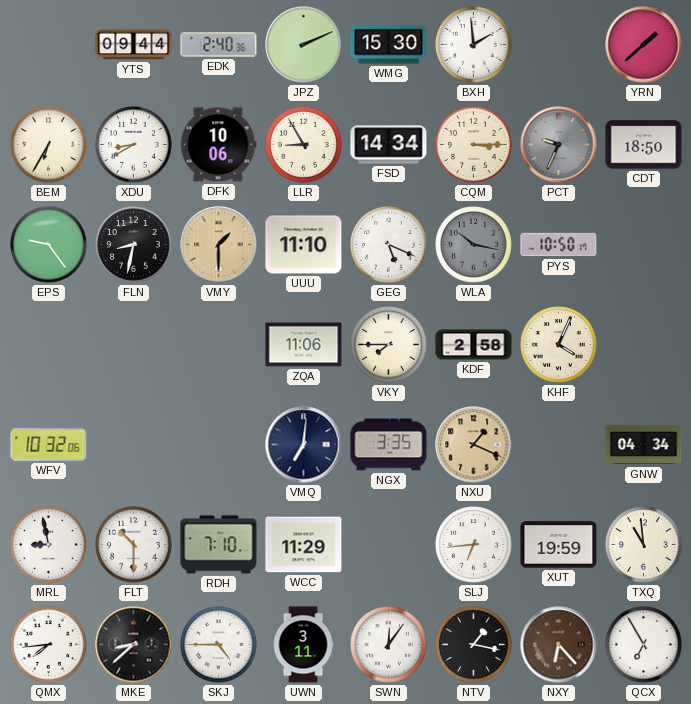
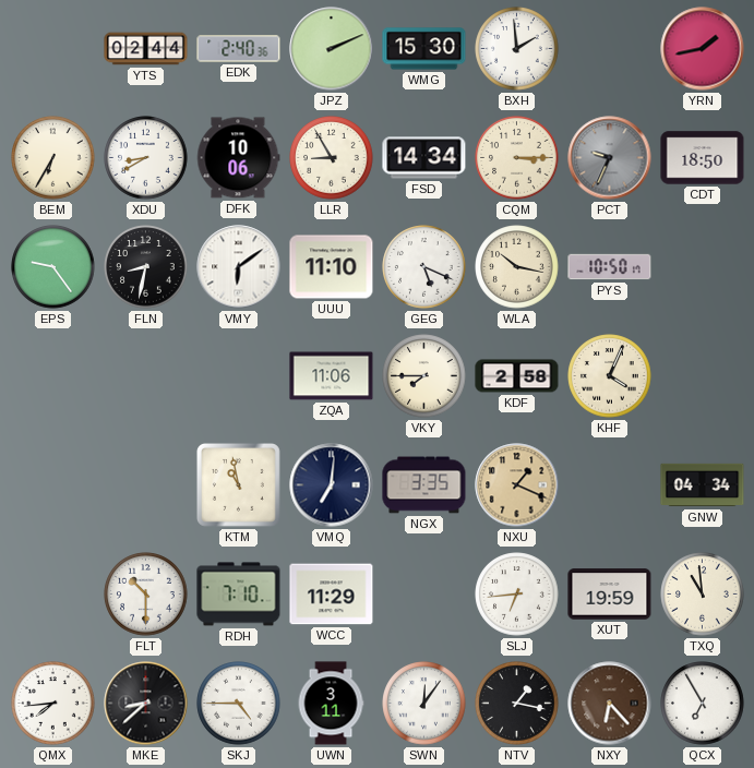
YTS: 09:44 -> 02:44
YRN: 1:38 -> 1:43
VMY: 1:30 -> 6:09
VMY dial: champagne -> white
WLA dial: grey -> cream
WFV: 10:32 -> none
KTM: none -> 10:58
MRL: 8:58 -> none
